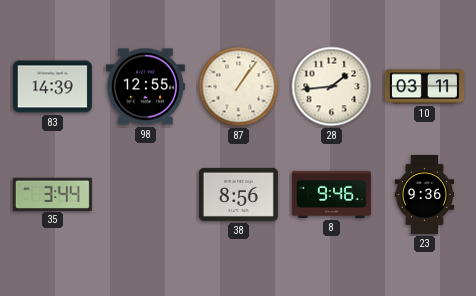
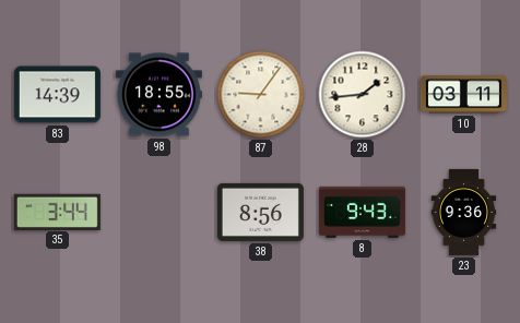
98: 12:55 -> 18:55
87: 1:06 -> 9:06
8: 9:46 -> 9:43
